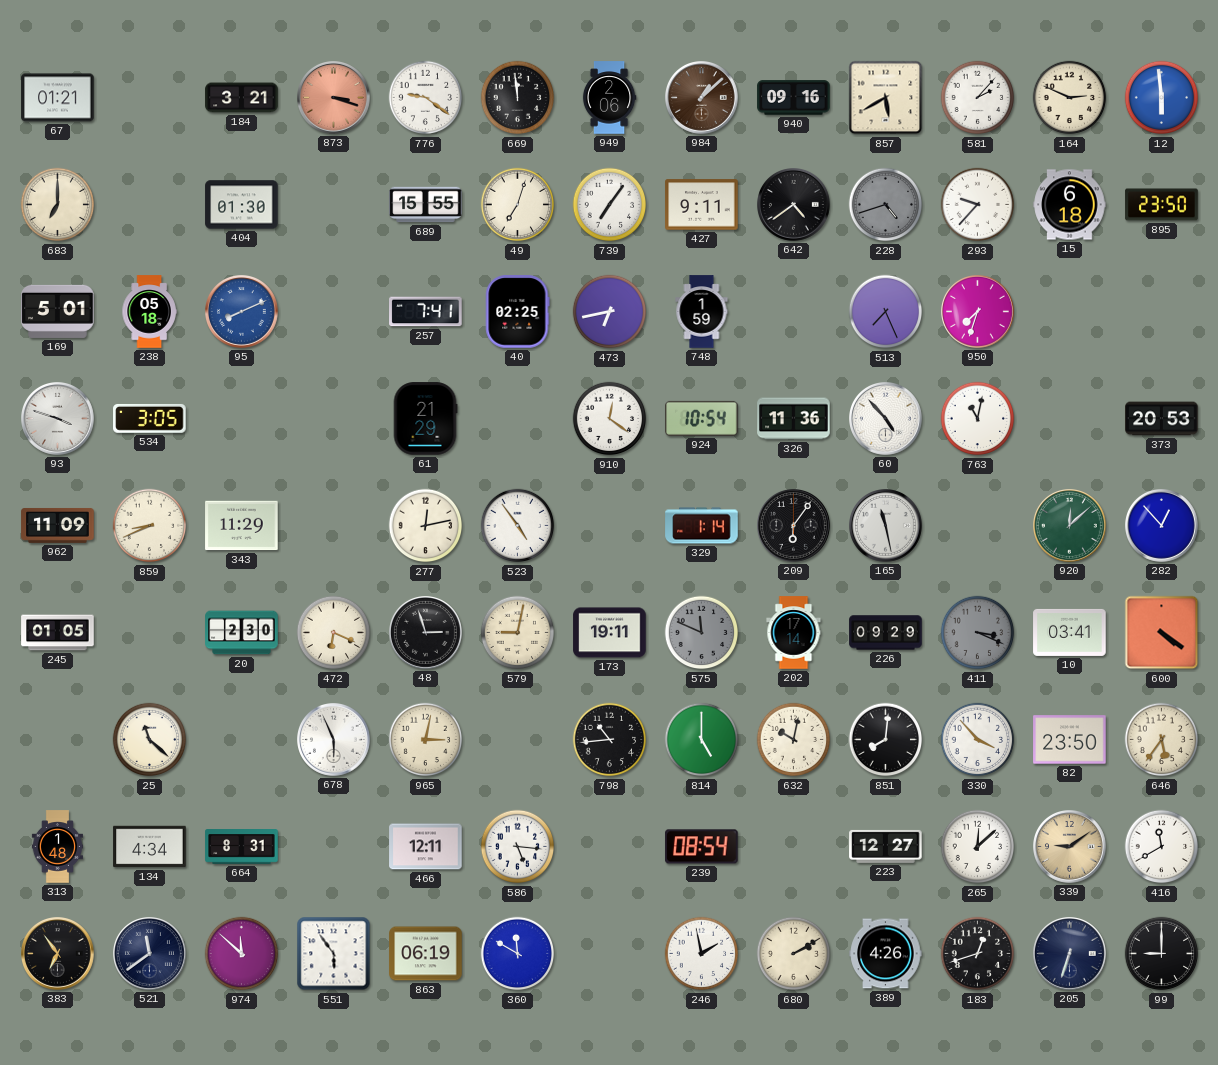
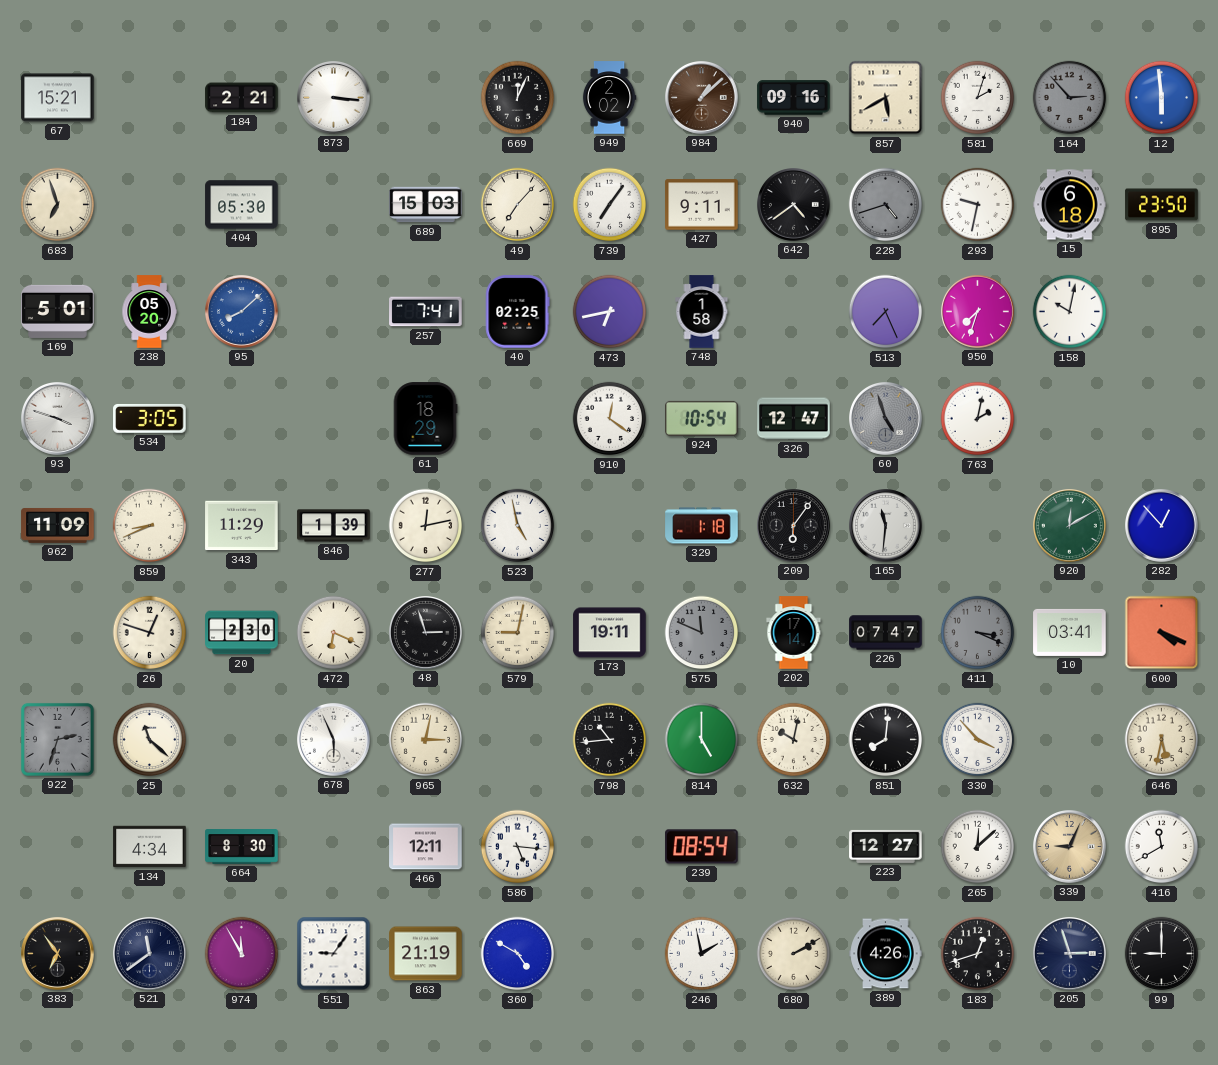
67: 01:21 -> 15:21
184: 3:21 -> 2:21
873: 3:18 -> 3:16
873 dial: salmon -> white
776: 9:21 -> none
669: 11:59 -> 12:04
949: 2:06 -> 2:02
581: 2:07 -> 2:03
164: 2:49 -> 2:53
164 dial: cream -> grey
683: 7:00 -> 6:57
404: 01:30 -> 05:30
689: 15:55 -> 15:03
49: 7:03 -> 7:07
293: 9:37 -> 9:32
238: 05:18 -> 05:20
95: 8:11 -> 8:08
748: 1:59 -> 1:58
158: none -> 10:02
61: 21:29 -> 18:29
326: 11:36 -> 12:47
60: 4:53 -> 4:57
60 dial: white -> grey
763: 11:02 -> 2:02
373: 20:53 -> none
846: none -> 1:39
523: 4:54 -> 4:58
329: 1:14 -> 1:18
165: 11:28 -> 11:31
920: 12:08 -> 12:10
245: 01:05 -> none
26: none -> 12:48
226: 09:29 -> 07:47
600: 4:21 -> 4:19
922: none -> 2:33
82: 23:50 -> none
646: 5:36 -> 5:32
313: 1:48 -> none
664: 8:31 -> 8:30
339: 9:09 -> 9:04
974: 11:52 -> 11:55
551: 5:54 -> 9:06
863: 06:19 -> 21:19
360: 11:50 -> 4:50
205: 6:33 -> 2:57
